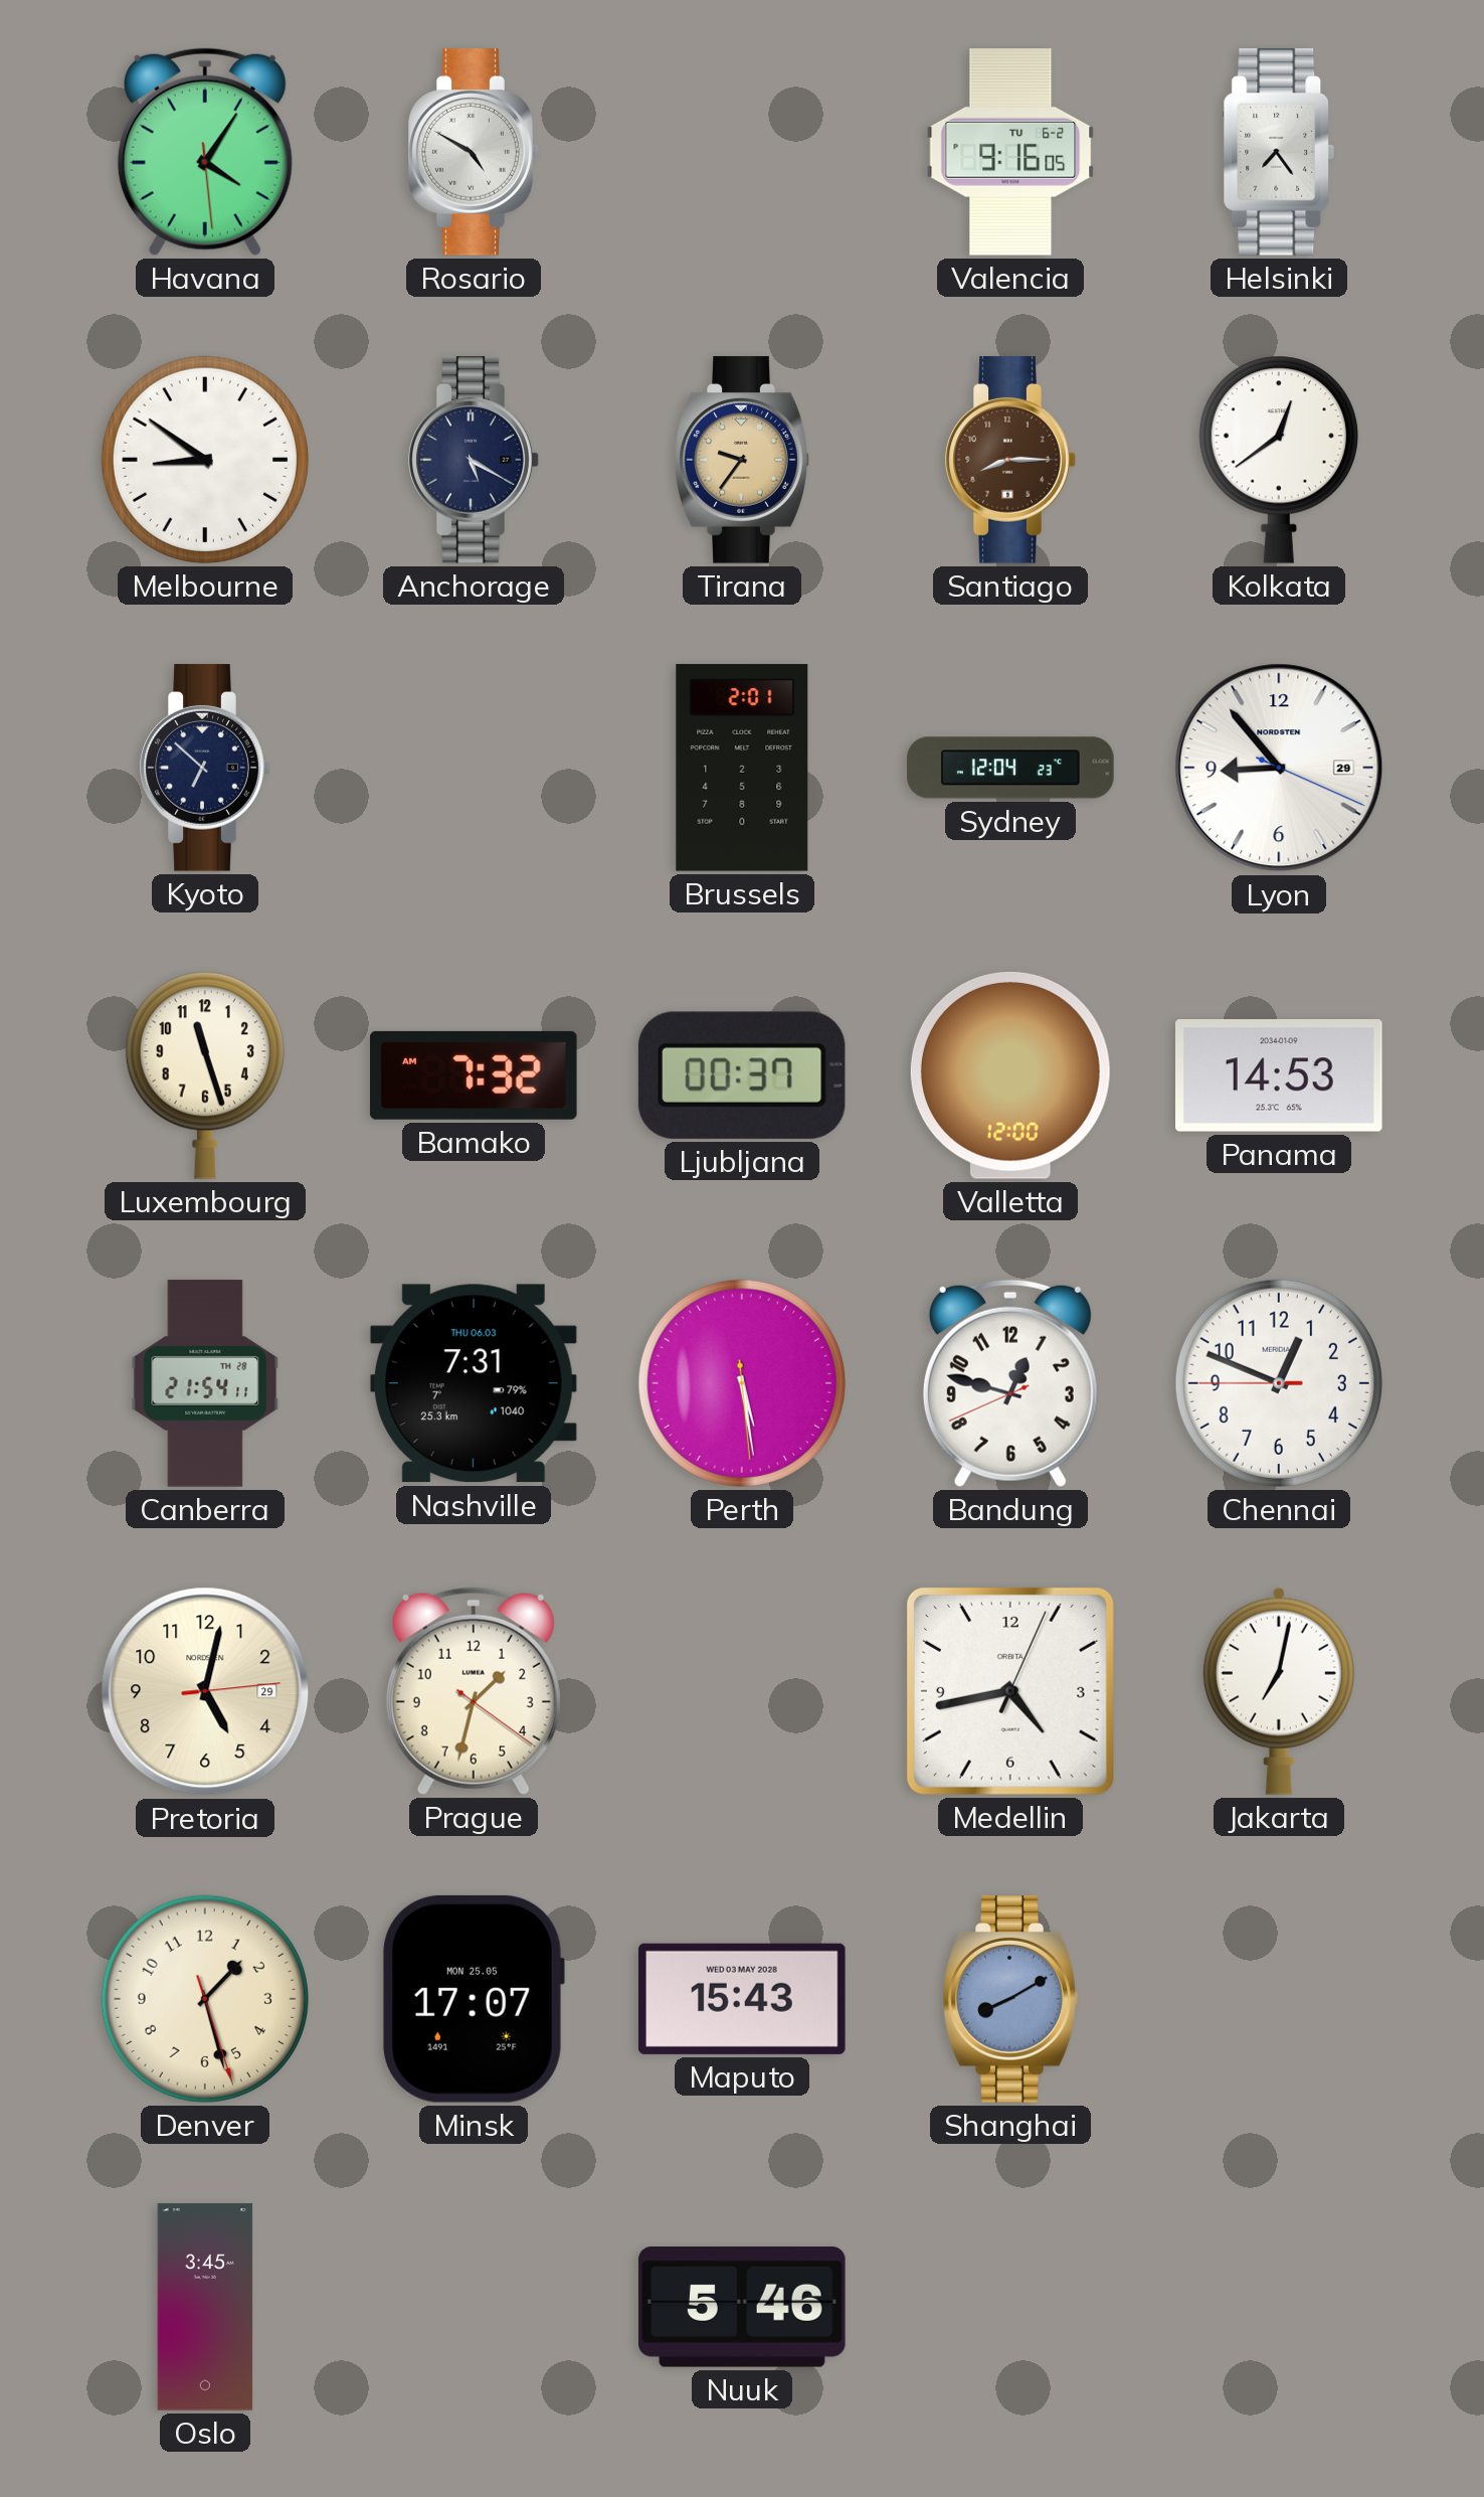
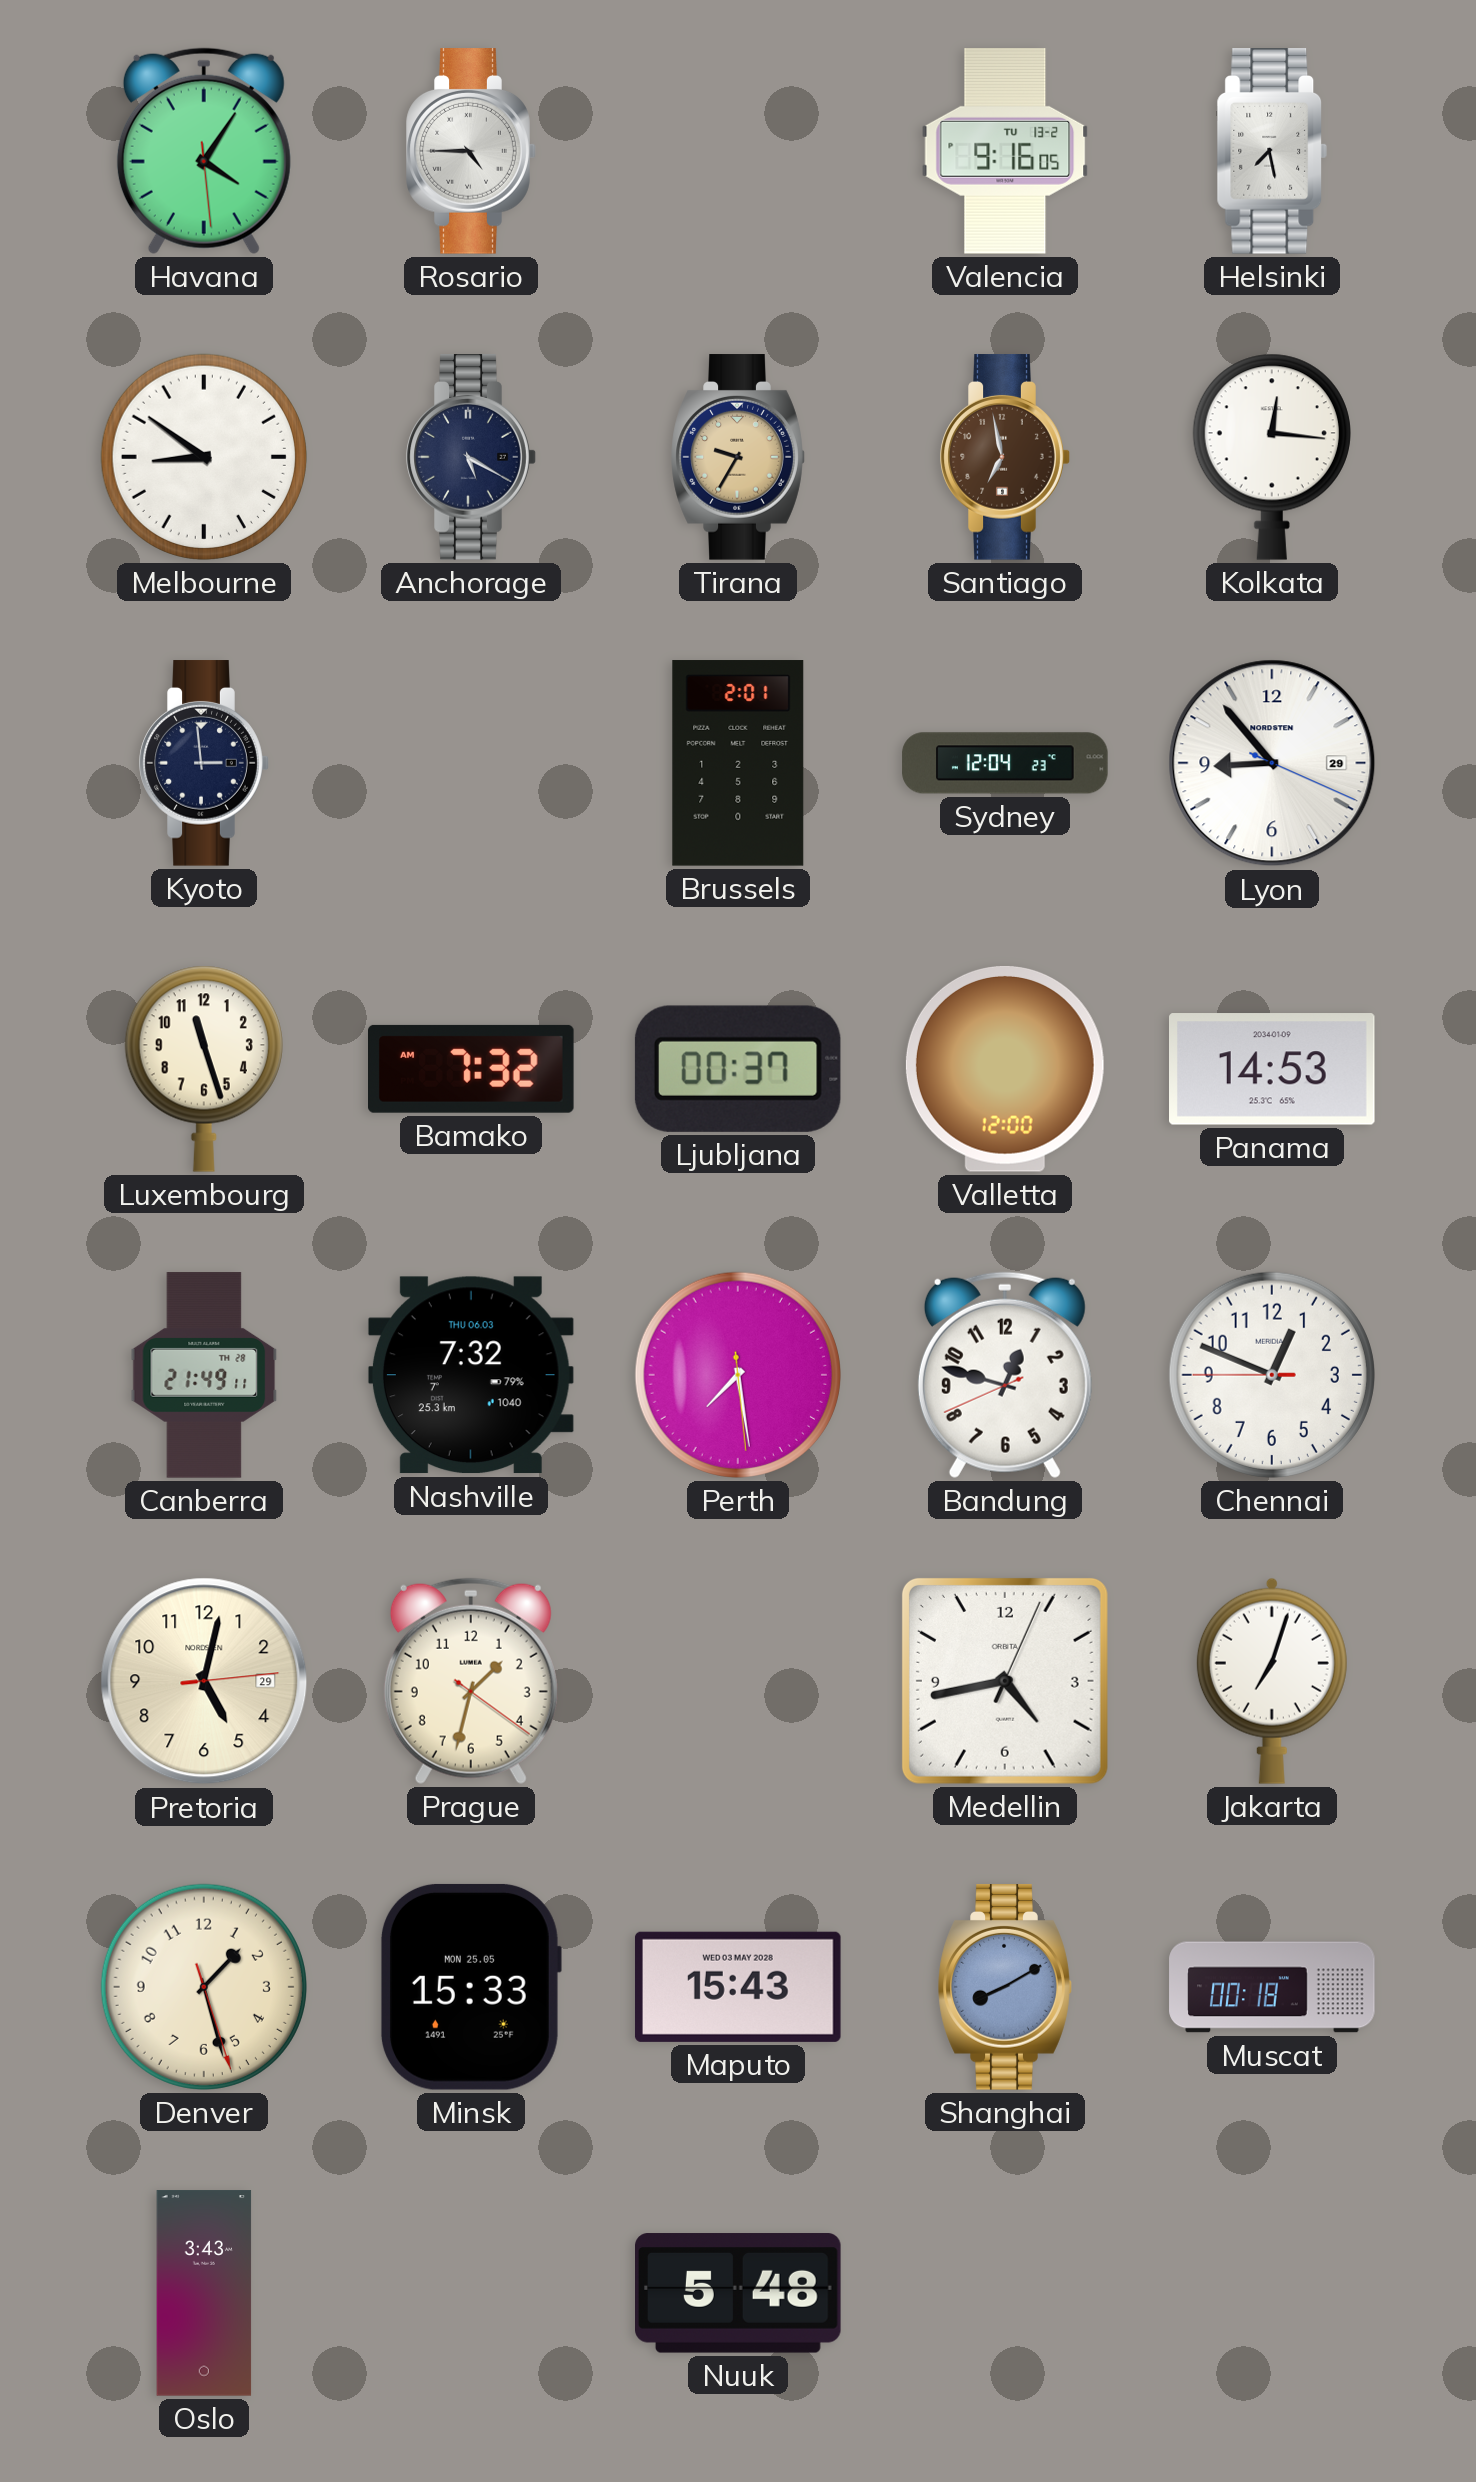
Rosario: 4:50 -> 4:45
Valencia date: TU 6-2 -> TU 13-2
Helsinki: 7:24 -> 7:28
Tirana: 9:36 -> 9:35
Santiago: 8:15 -> 6:58
Kolkata: 12:39 -> 12:16
Kyoto: 6:52 -> 2:59
Canberra: 21:54 -> 21:49
Nashville: 7:31 -> 7:32
Perth: 5:28 -> 7:28
Jakarta: 7:02 -> 7:03
Minsk: 17:07 -> 15:33
Muscat: none -> 00:18
Oslo: 3:45 -> 3:43
Nuuk: 5:46 -> 5:48
